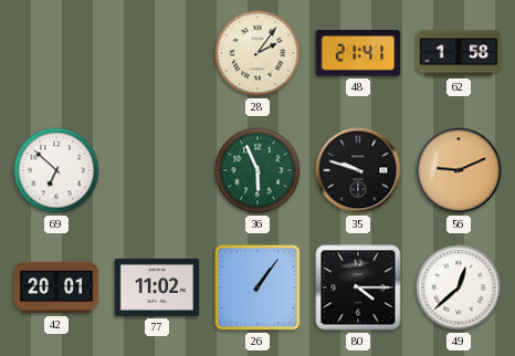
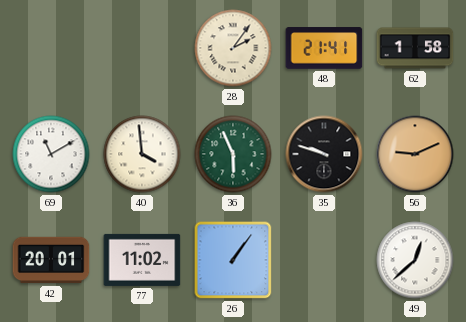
69: 6:52 -> 11:10
40: none -> 3:59
80: 4:15 -> none
